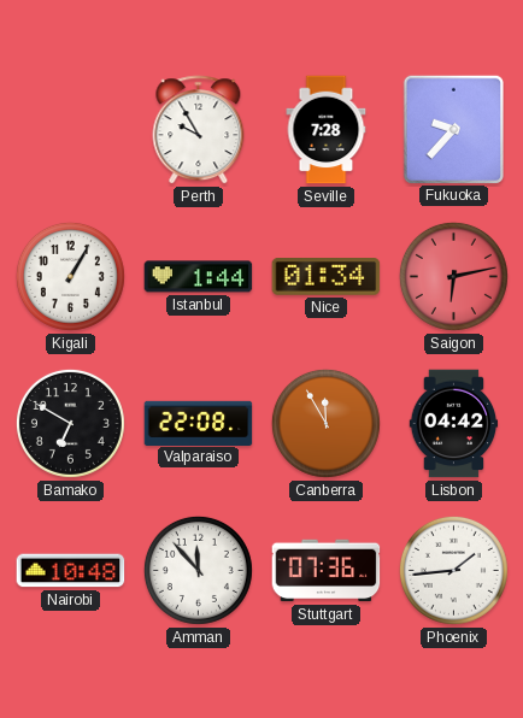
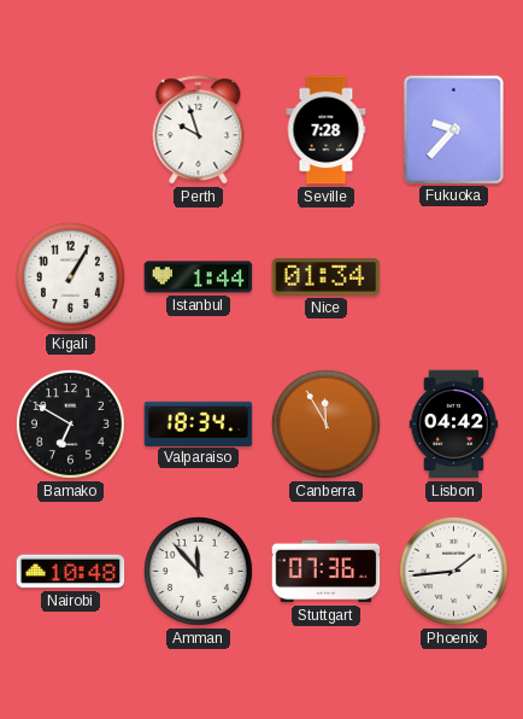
Perth: 9:55 -> 9:57
Saigon: 6:13 -> none
Valparaiso: 22:08 -> 18:34
